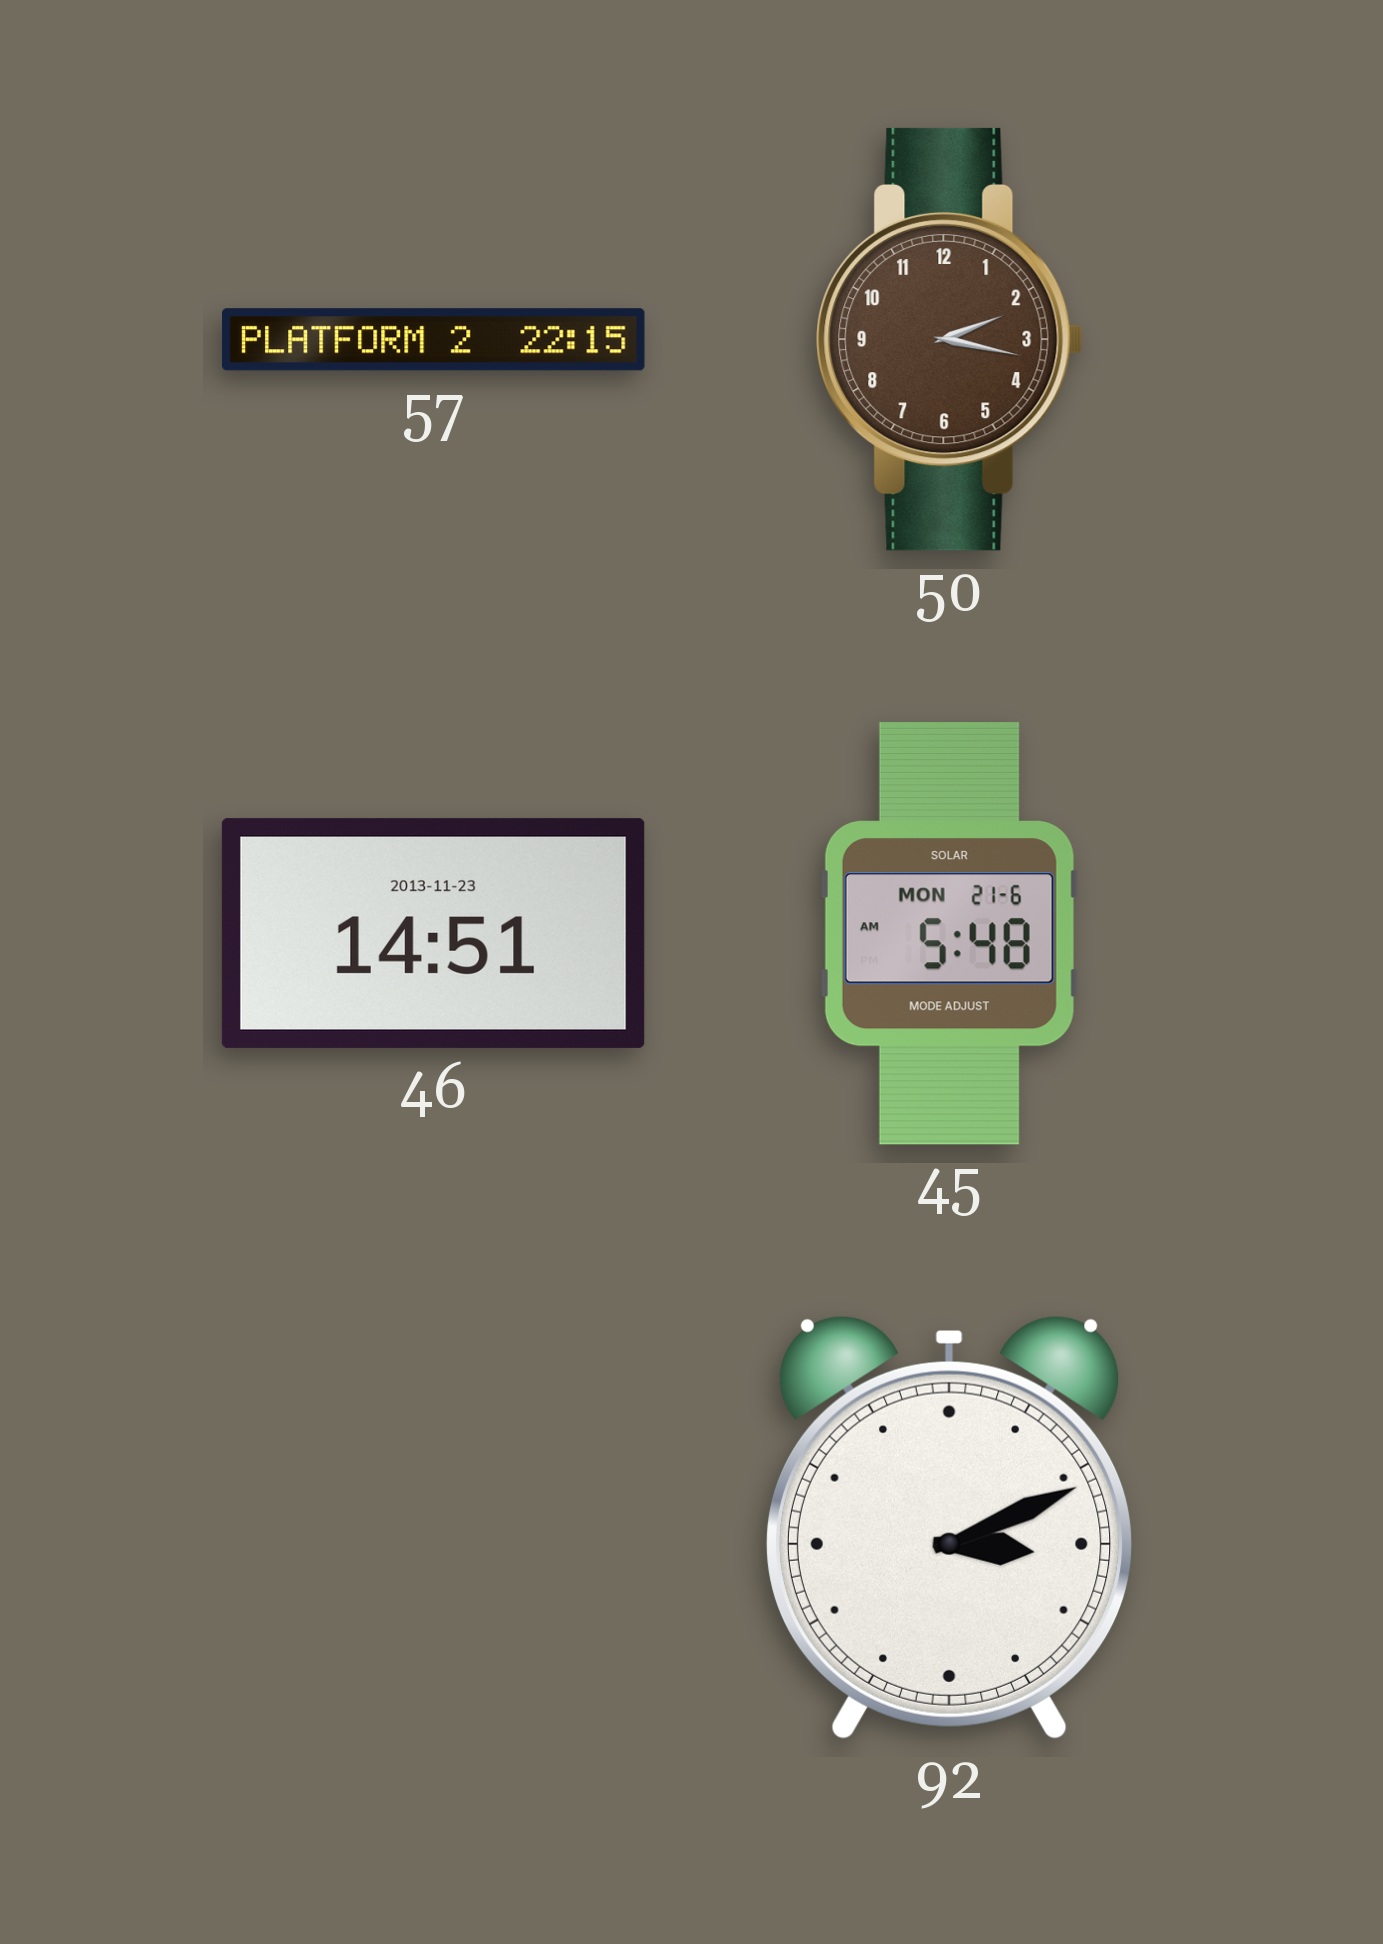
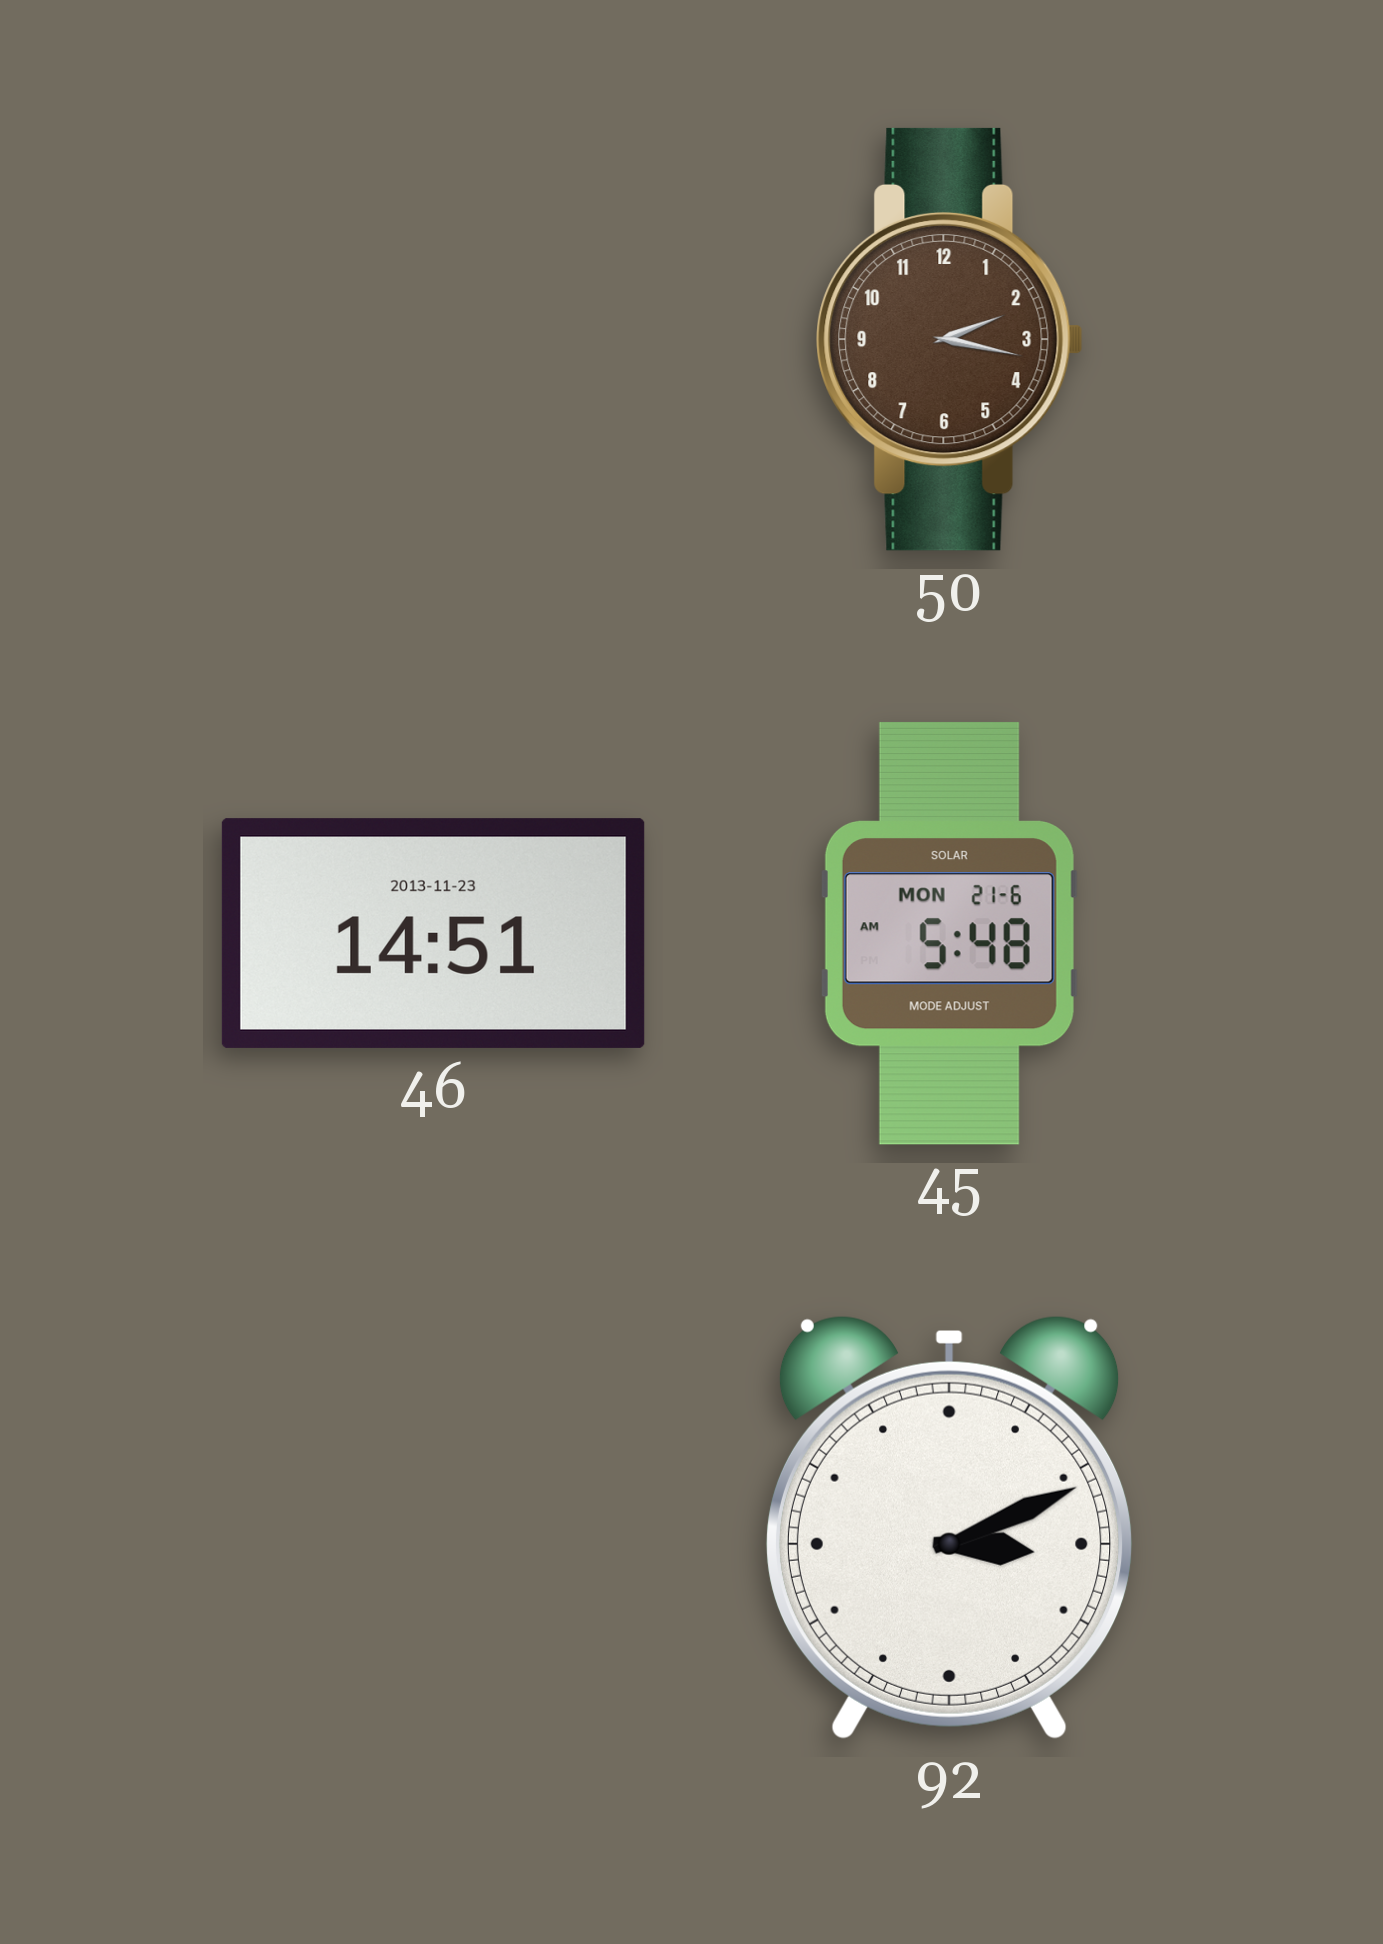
57: 22:15 -> none
